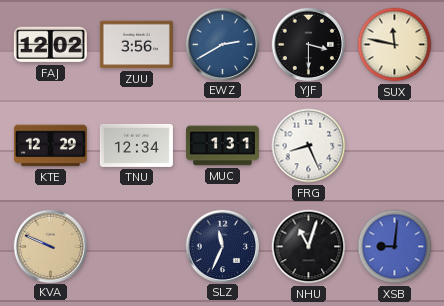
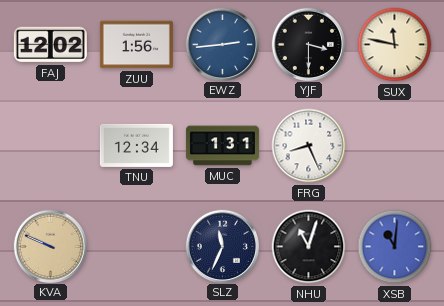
ZUU: 3:56 -> 1:56
EWZ: 2:40 -> 2:44
KTE: 12:29 -> none
XSB: 9:01 -> 11:01
